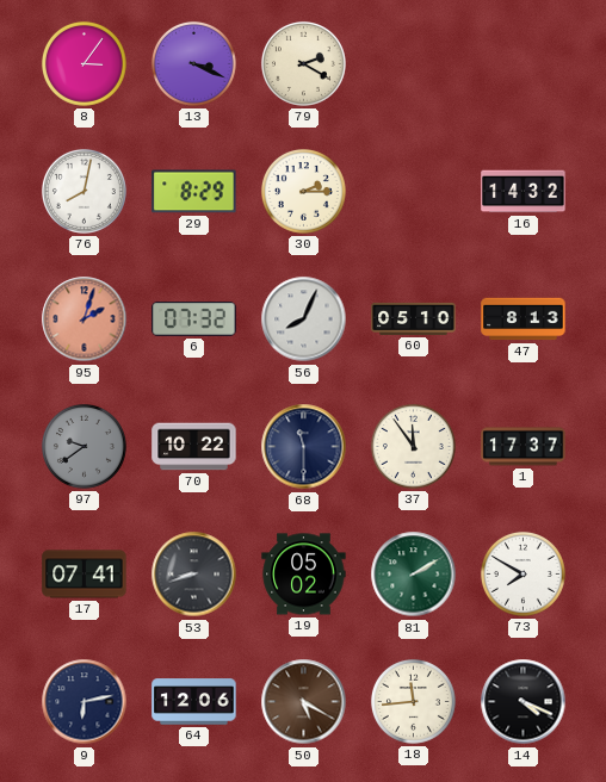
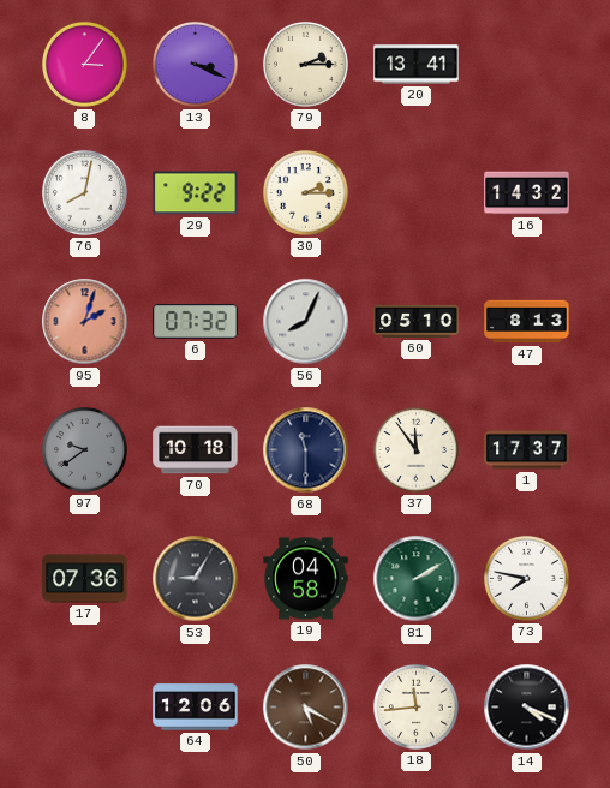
79: 2:20 -> 2:15
20: none -> 13:41
29: 8:29 -> 9:22
70: 10:22 -> 10:18
17: 07:41 -> 07:36
53: 8:42 -> 9:05
19: 05:02 -> 04:58
73: 7:50 -> 7:47
9: 6:13 -> none
